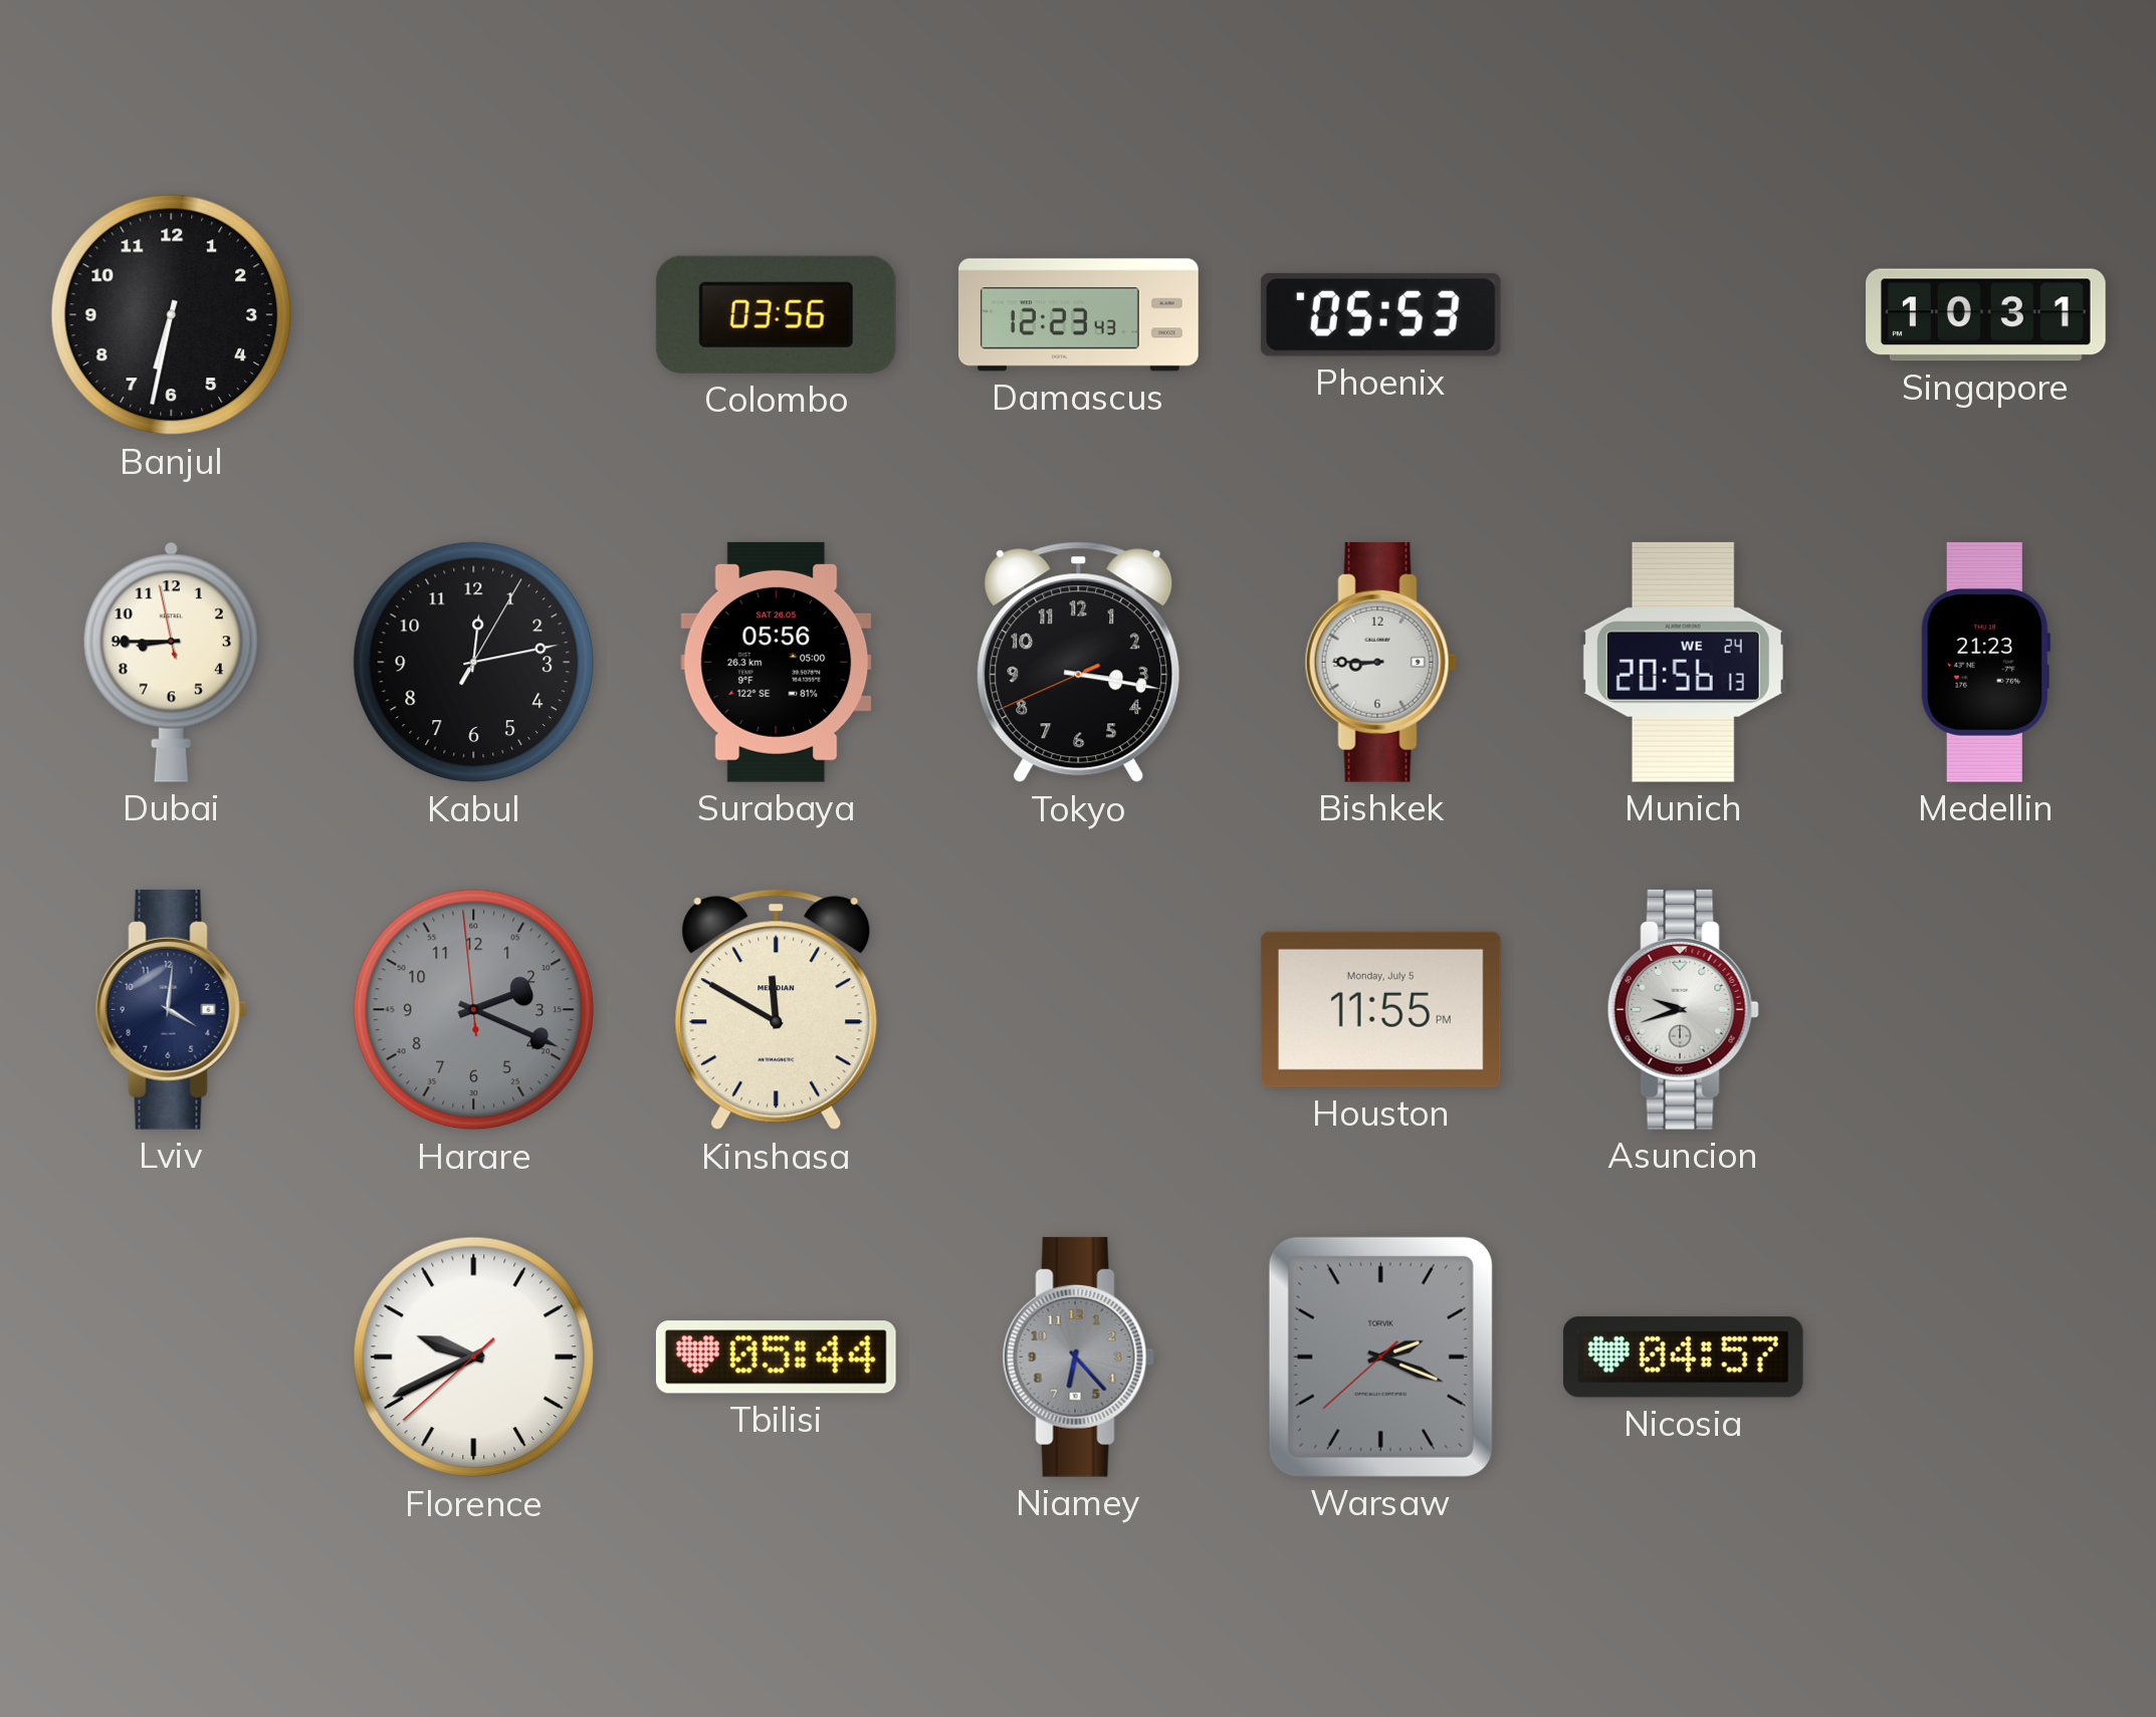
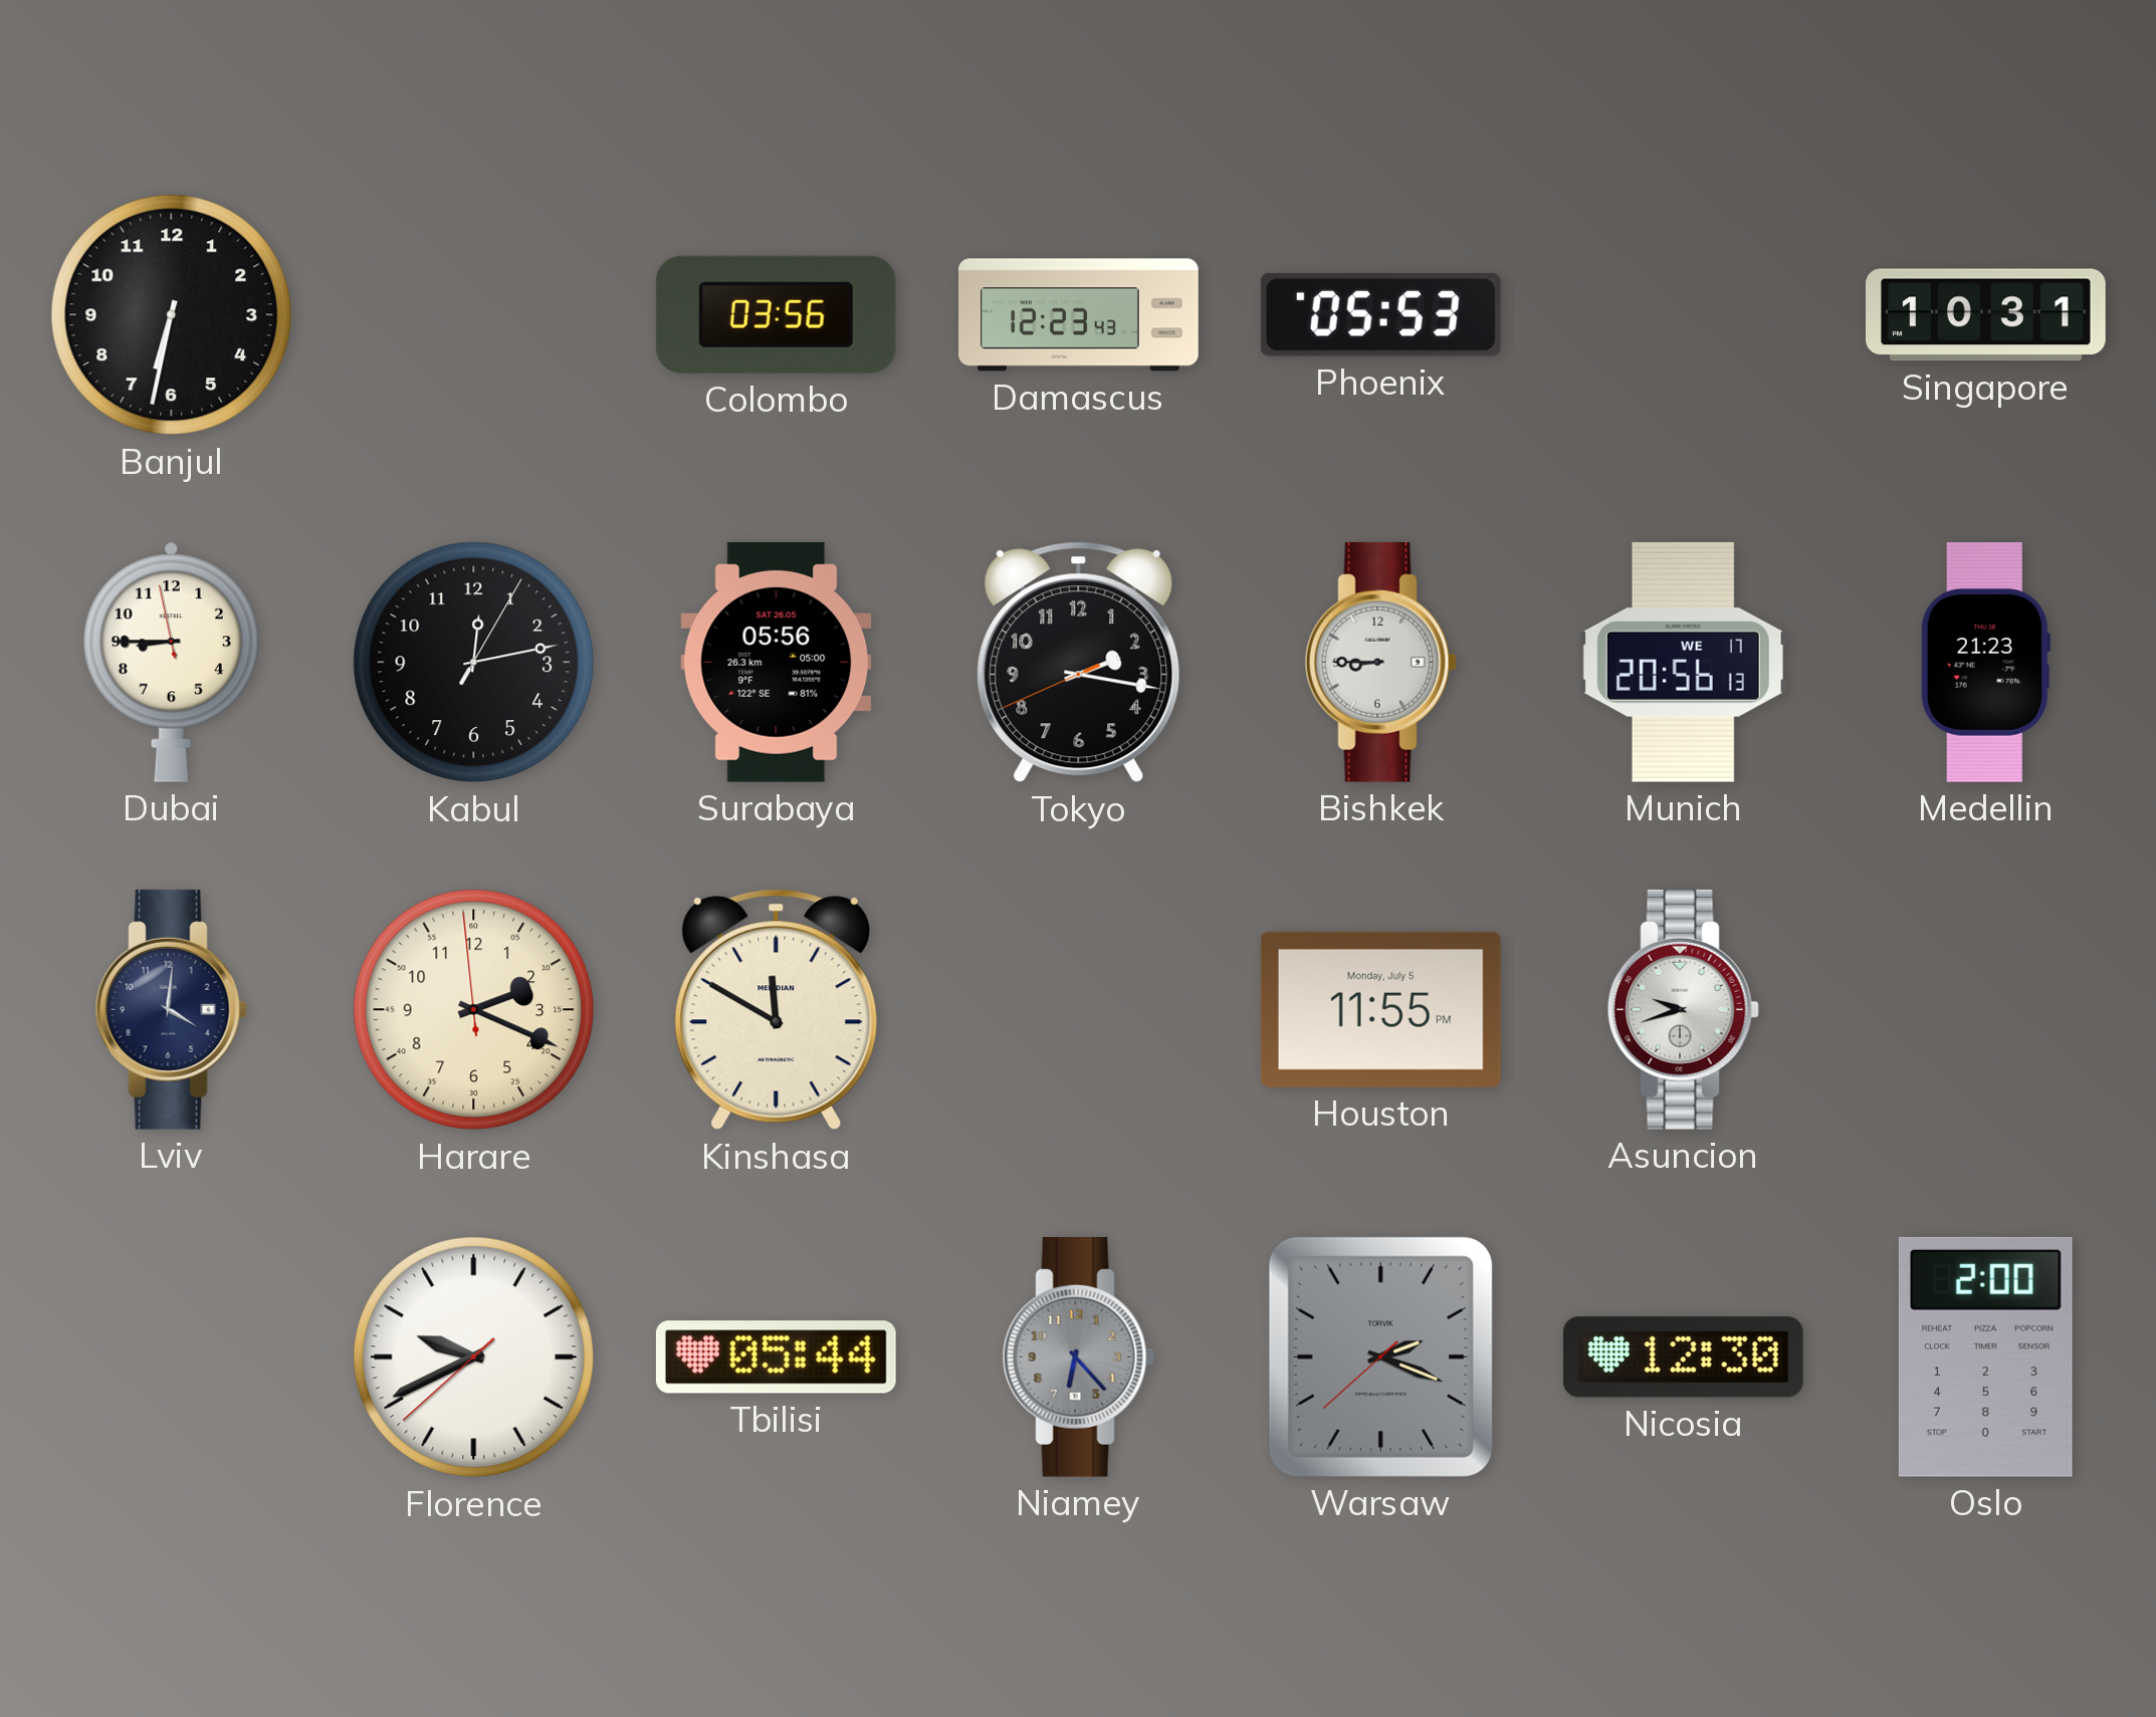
Tokyo: 3:16 -> 2:16
Munich date: WE 24 -> WE 17
Harare dial: grey -> cream
Nicosia: 04:57 -> 12:30
Oslo: none -> 2:00
